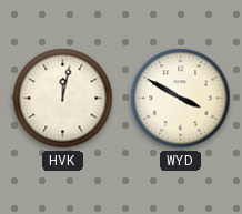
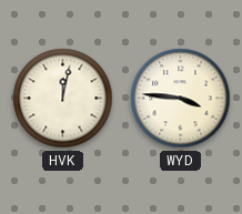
WYD: 3:50 -> 3:46
